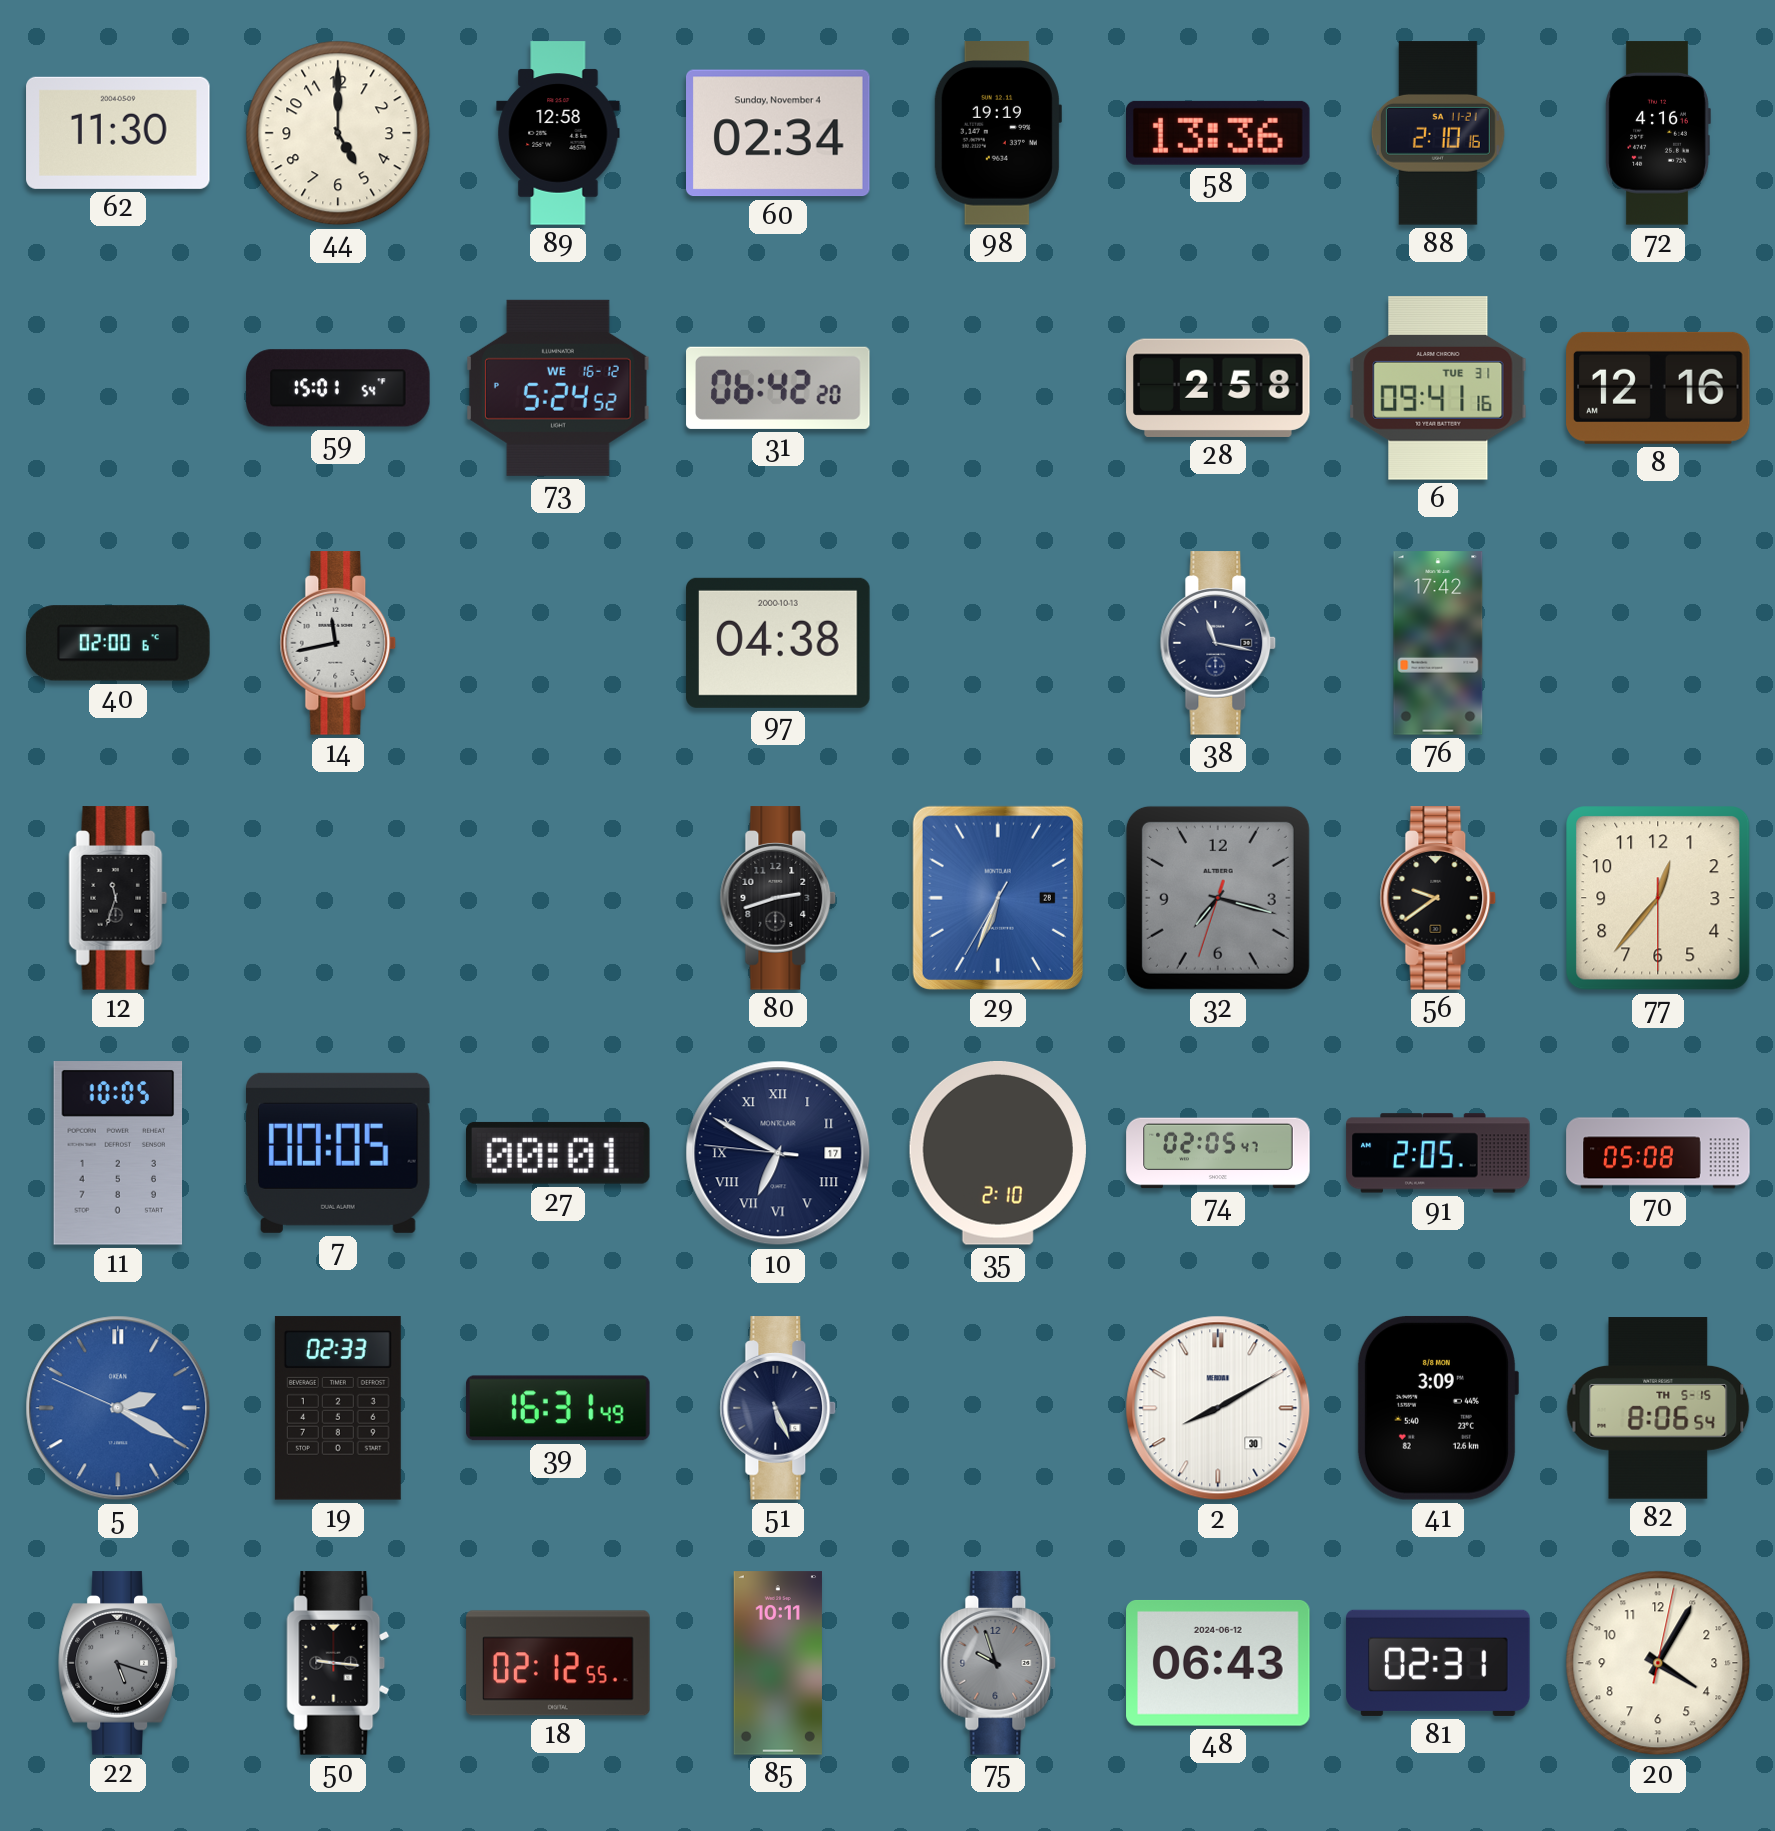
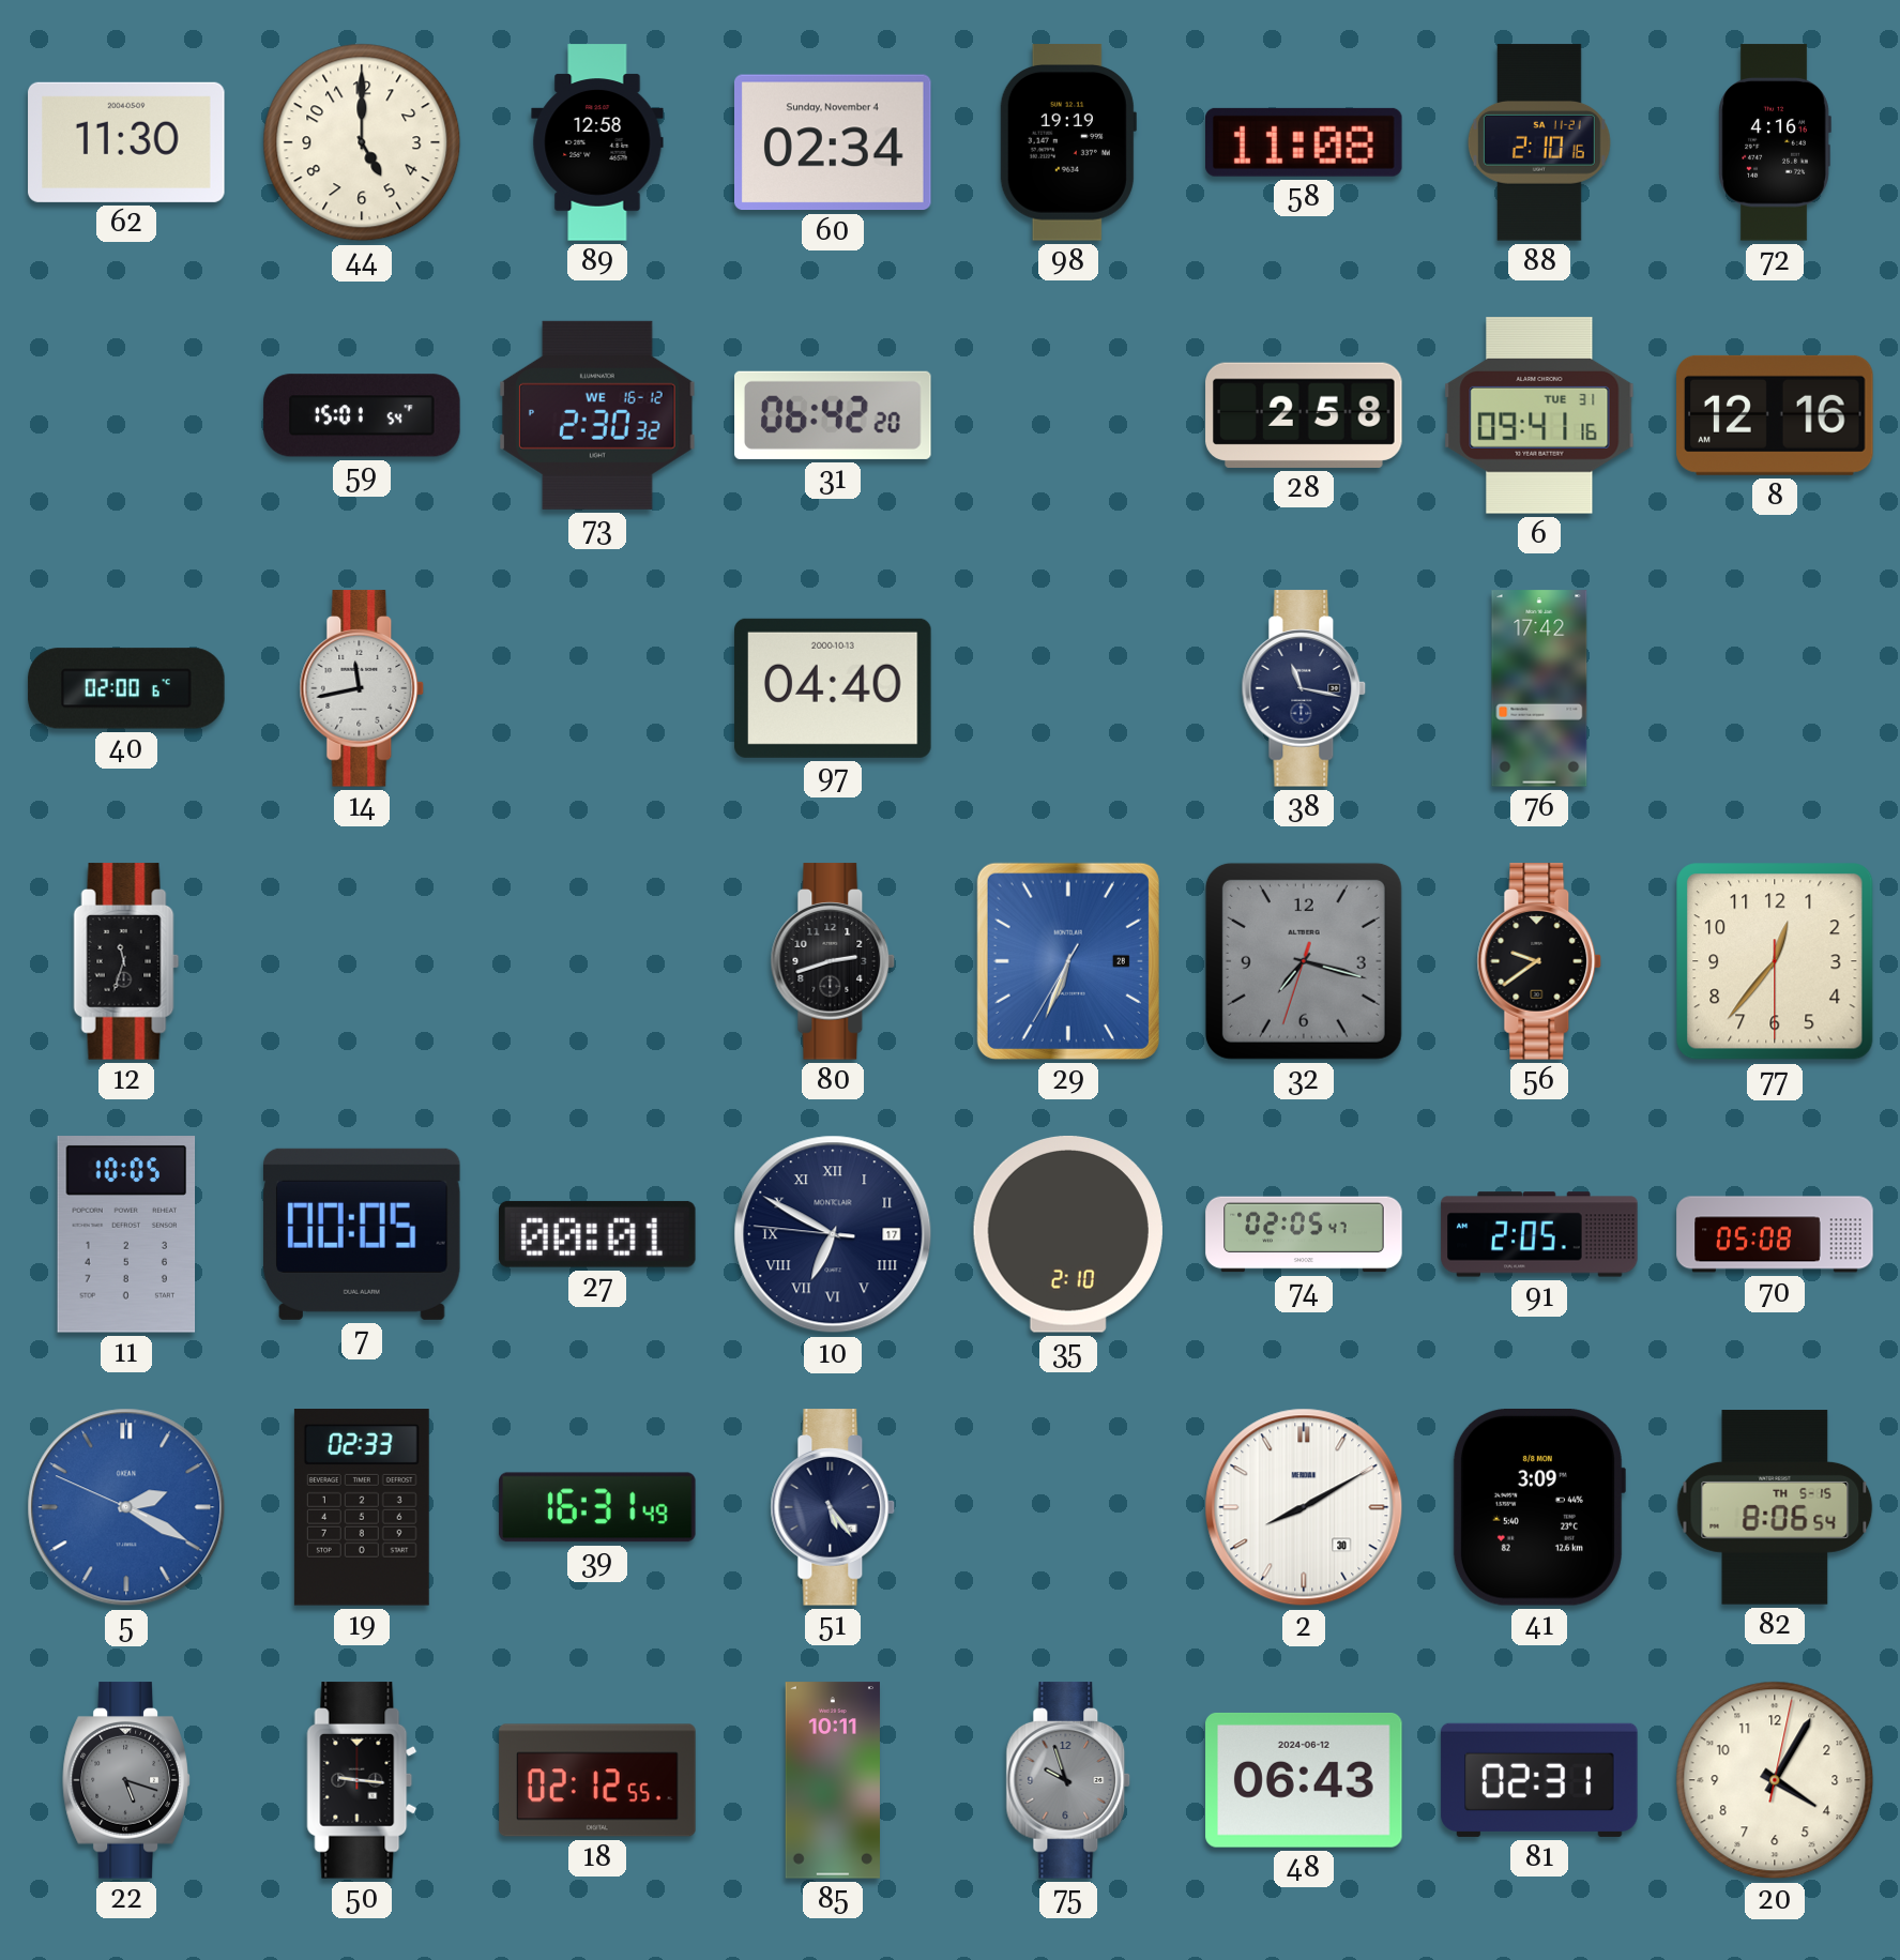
58: 13:36 -> 11:08
73: 5:24 -> 2:30
97: 04:38 -> 04:40
51: 5:26 -> 5:24
